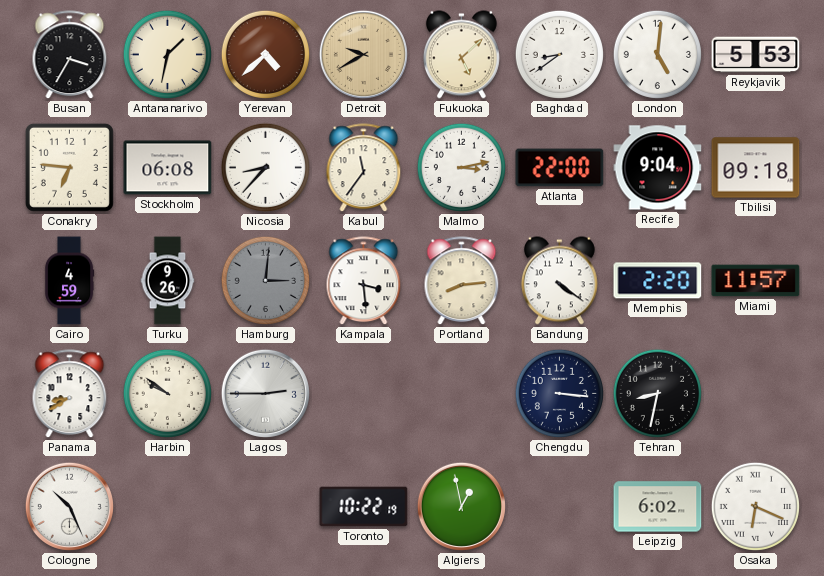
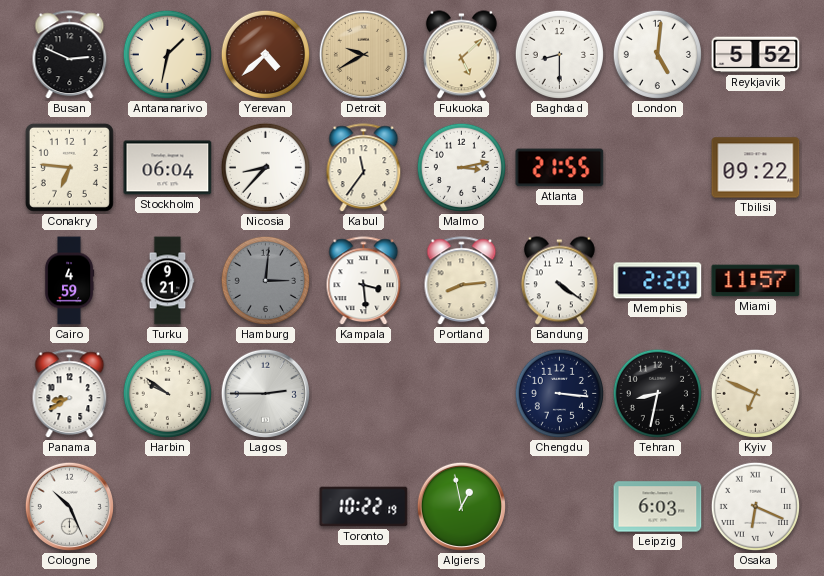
Busan: 3:35 -> 2:49
Baghdad: 8:39 -> 8:30
Reykjavik: 5:53 -> 5:52
Stockholm: 06:08 -> 06:04
Atlanta: 22:00 -> 21:55
Recife: 9:04 -> none
Tbilisi: 09:18 -> 09:22
Turku: 9:26 -> 9:21
Kyiv: none -> 6:49
Leipzig: 6:02 -> 6:03
